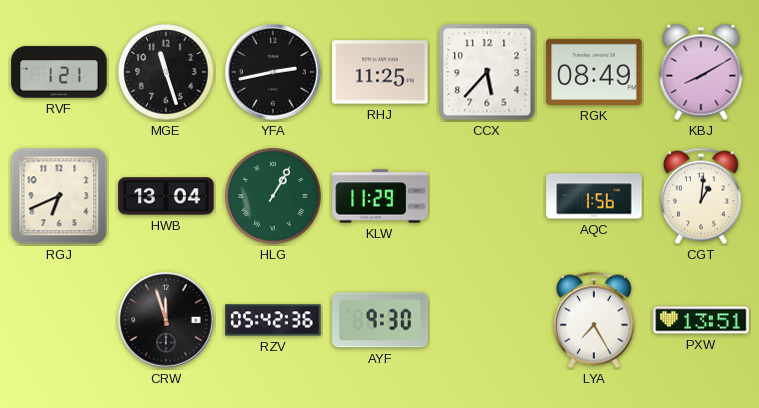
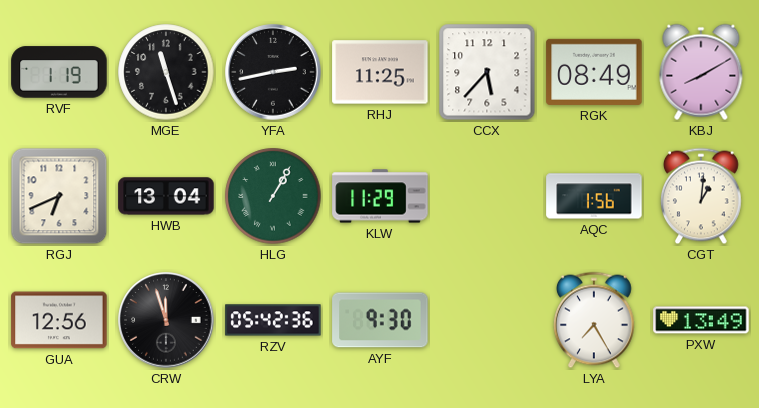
RVF: 1:21 -> 1:19
GUA: none -> 12:56
PXW: 13:51 -> 13:49
